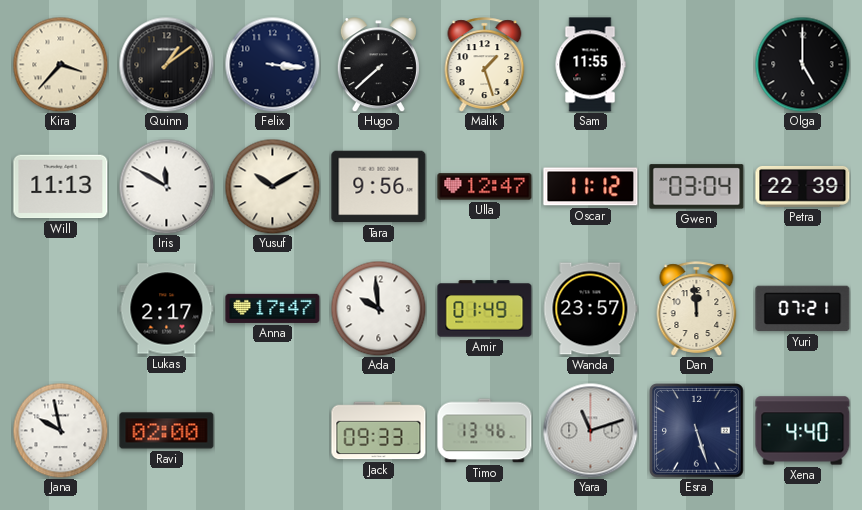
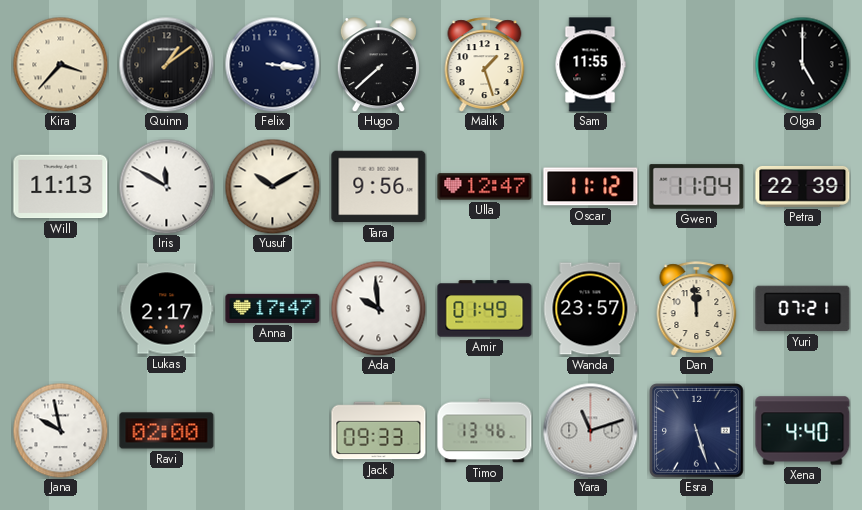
Gwen: 03:04 -> 11:04
